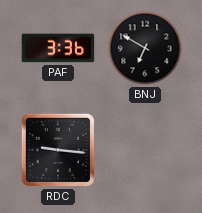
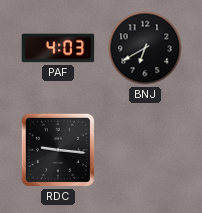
PAF: 3:36 -> 4:03
BNJ: 6:50 -> 6:40
